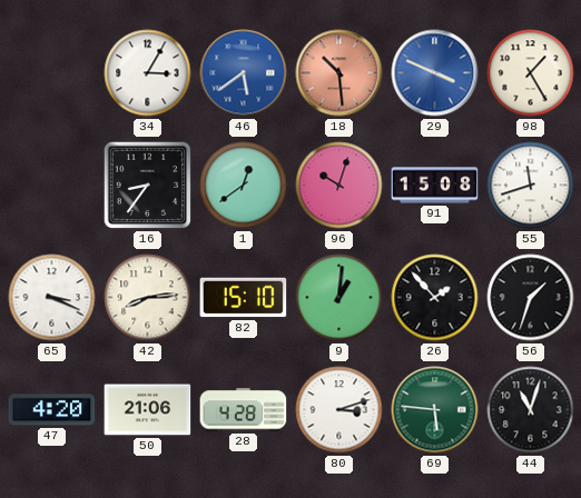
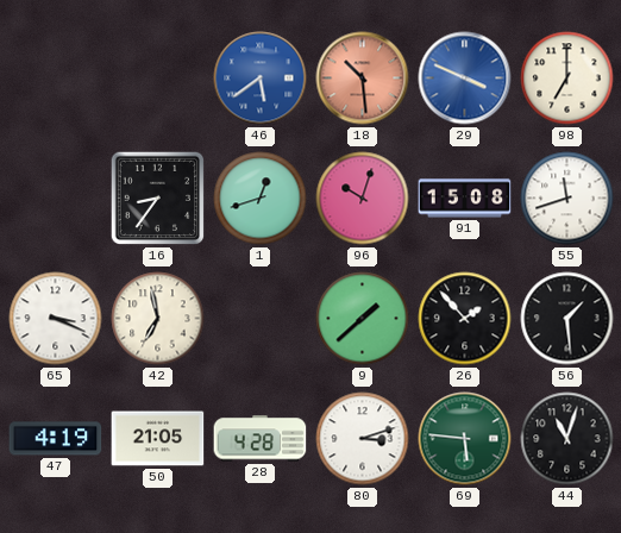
34: 3:05 -> none
98: 1:25 -> 7:00
1: 12:39 -> 12:42
42: 8:14 -> 6:58
82: 15:10 -> none
9: 1:01 -> 1:38
56: 1:33 -> 1:29
47: 4:20 -> 4:19
50: 21:06 -> 21:05
